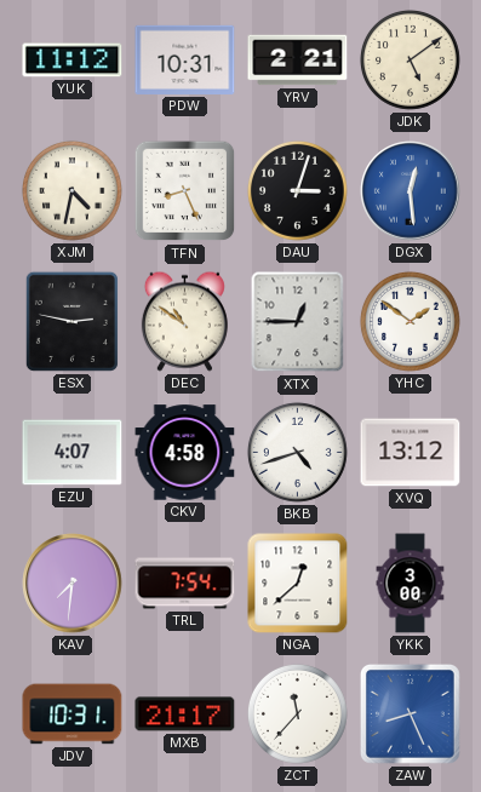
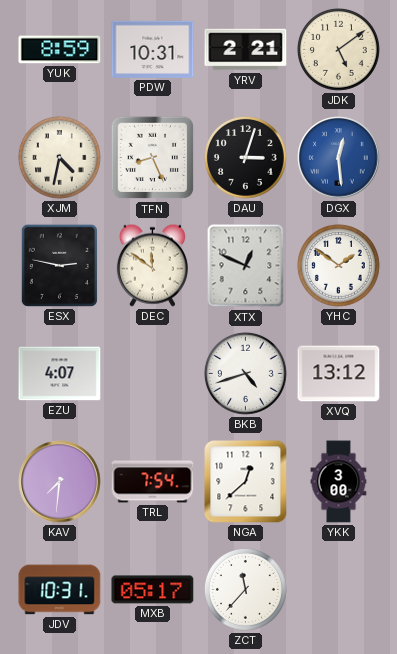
YUK: 11:12 -> 8:59
DEC: 10:51 -> 11:51
XTX: 12:45 -> 12:49
CKV: 4:58 -> none
MXB: 21:17 -> 05:17
ZAW: 8:26 -> none
